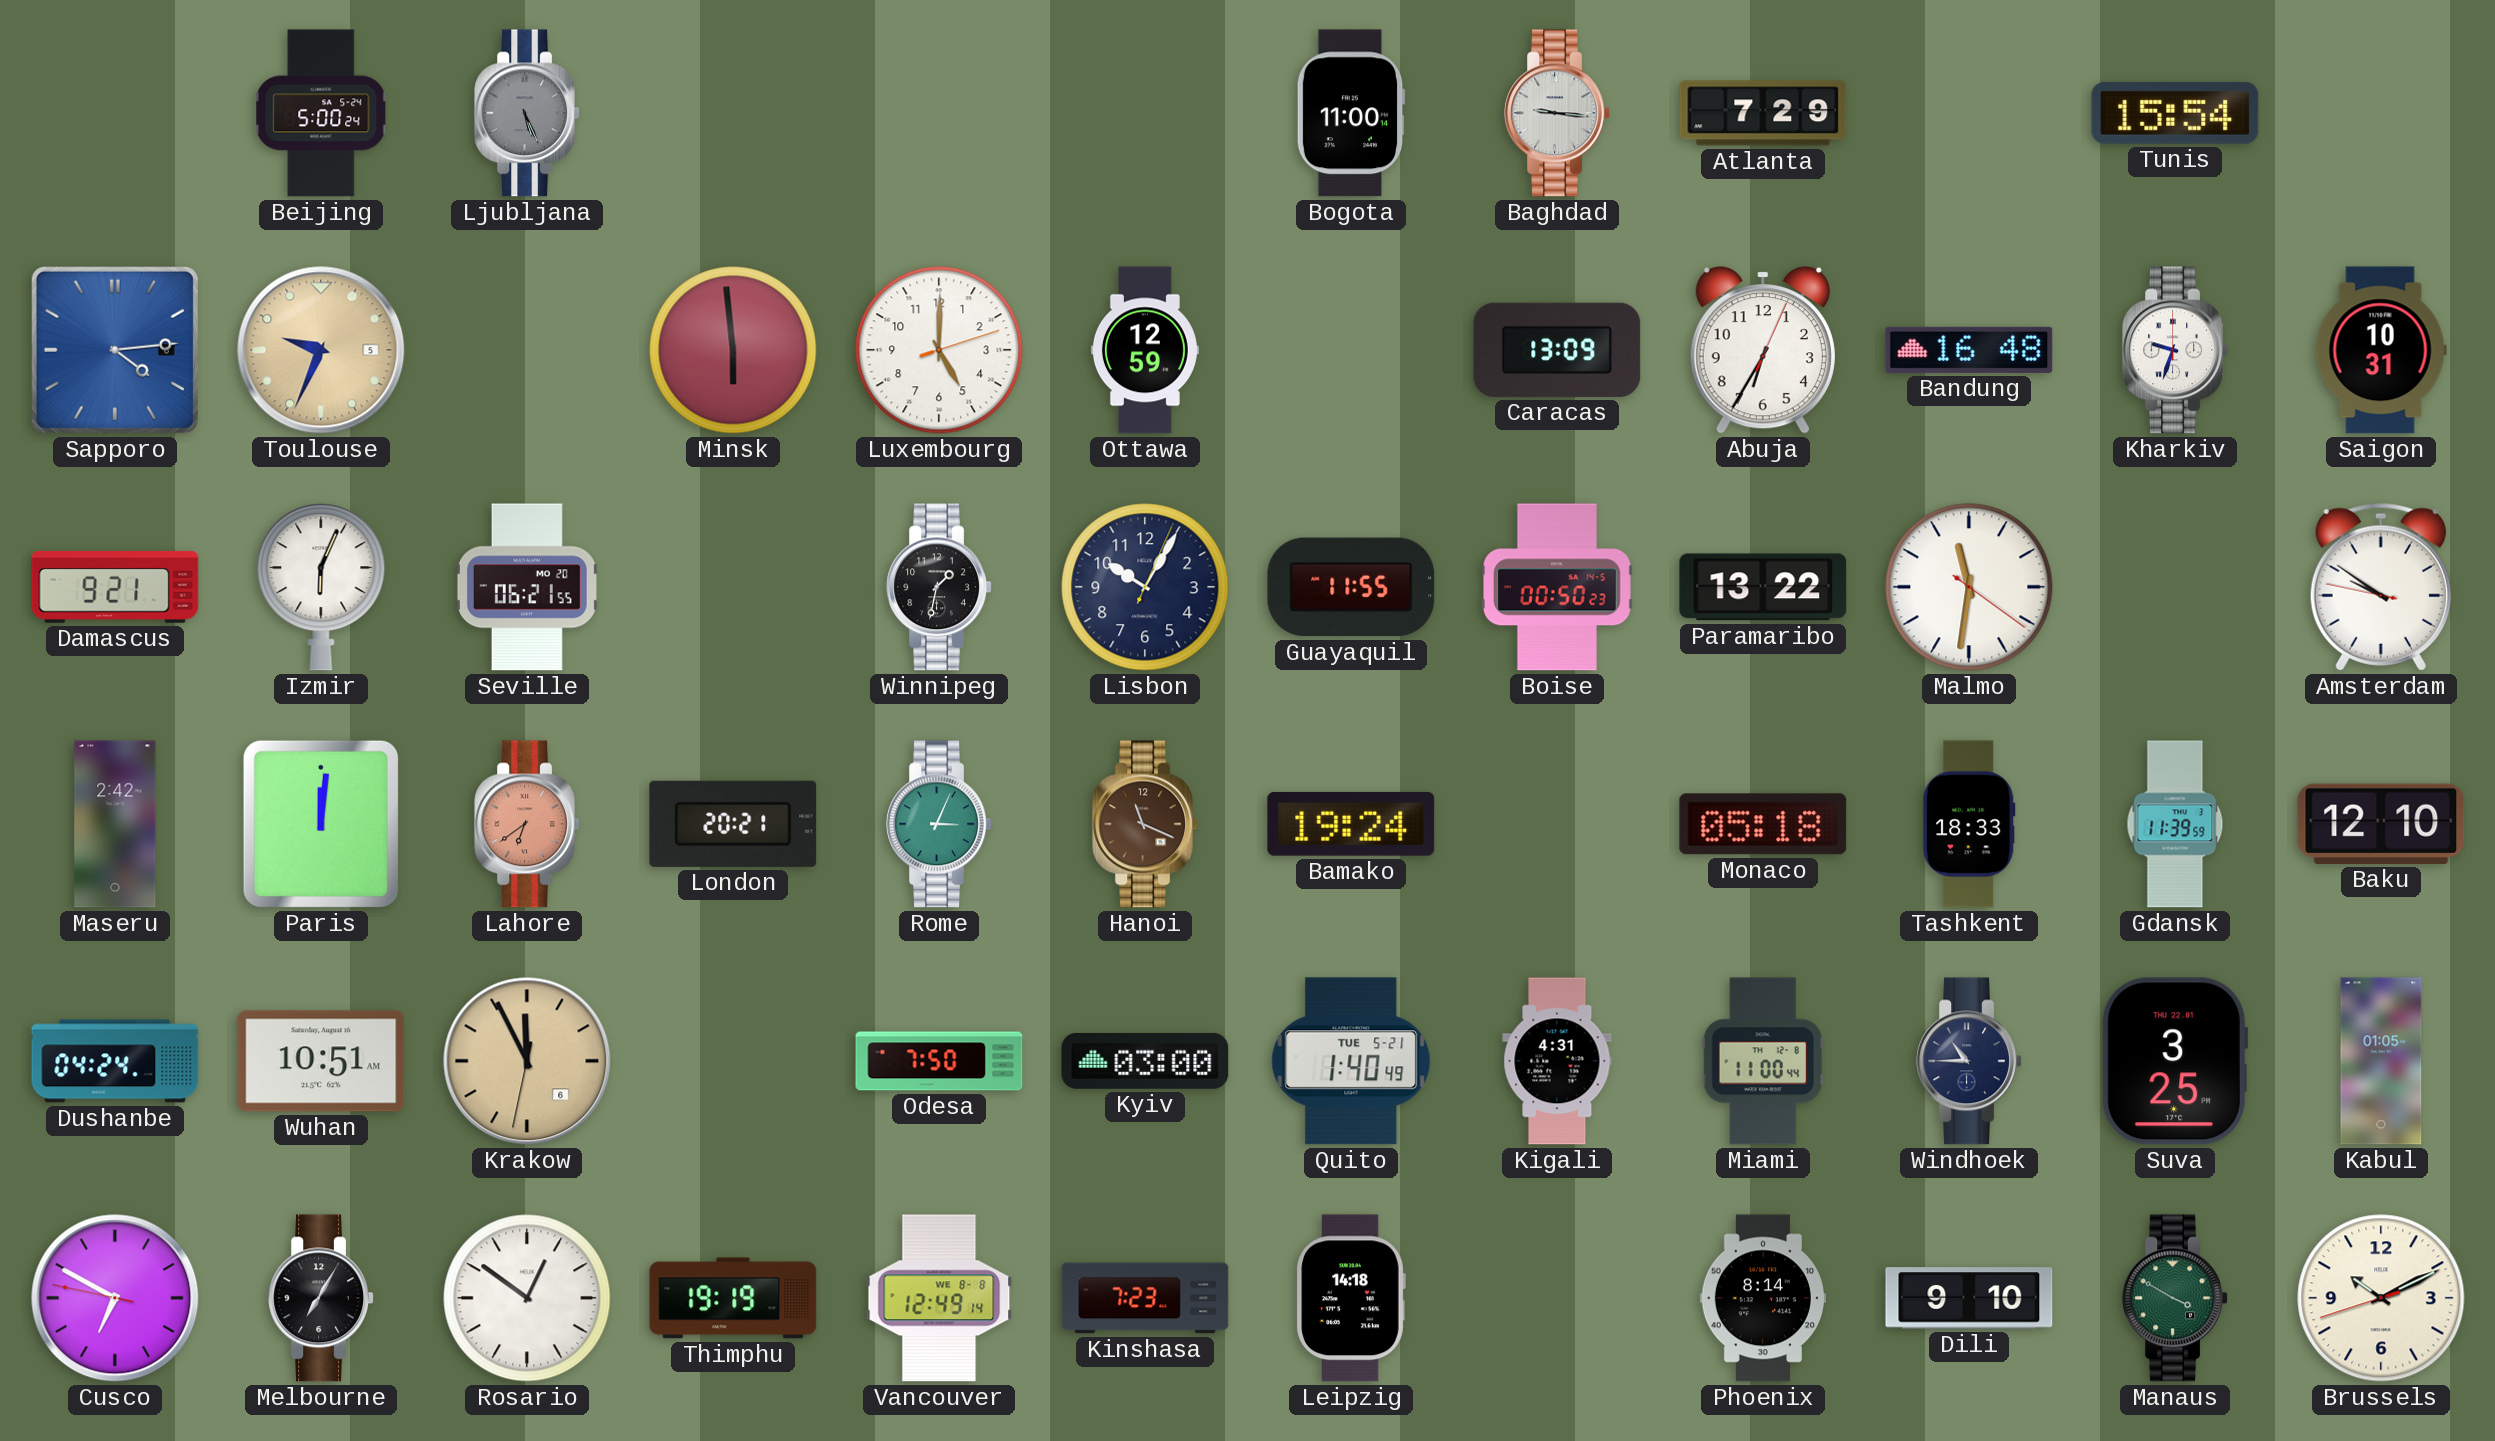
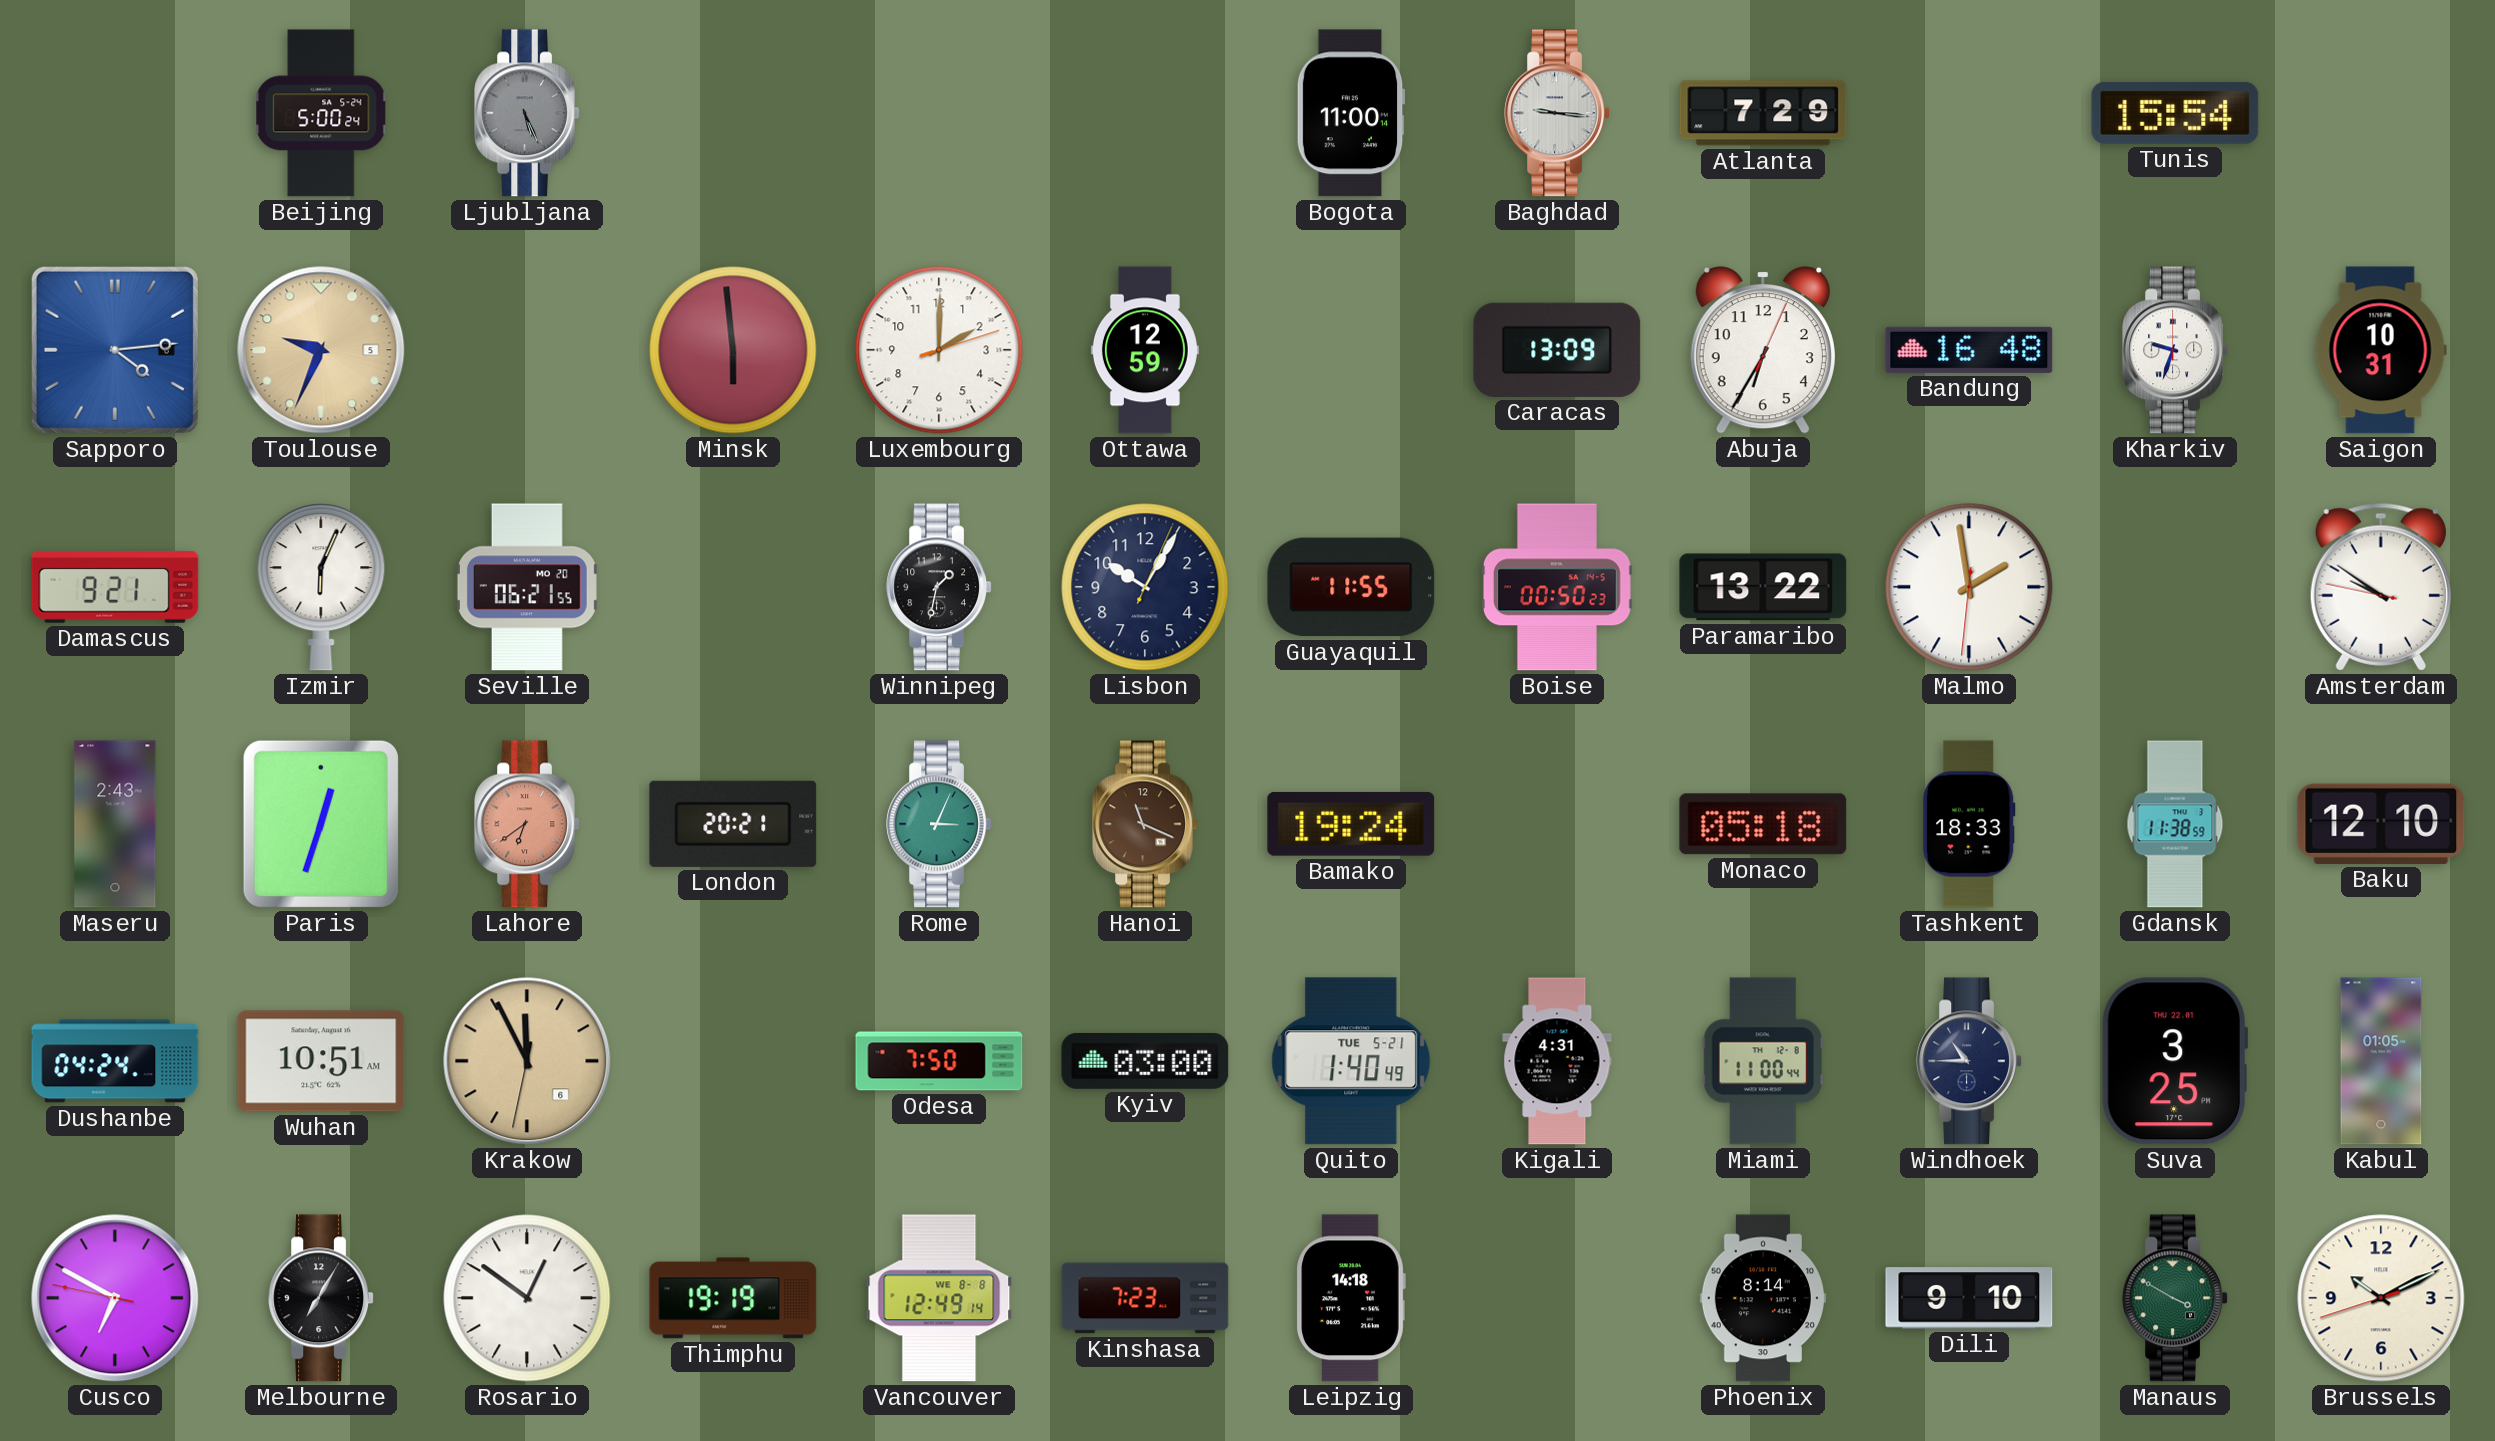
Luxembourg: 5:00 -> 2:00
Malmo: 11:31 -> 1:58
Maseru: 2:42 -> 2:43
Paris: 12:01 -> 12:33
Gdansk: 11:39 -> 11:38
